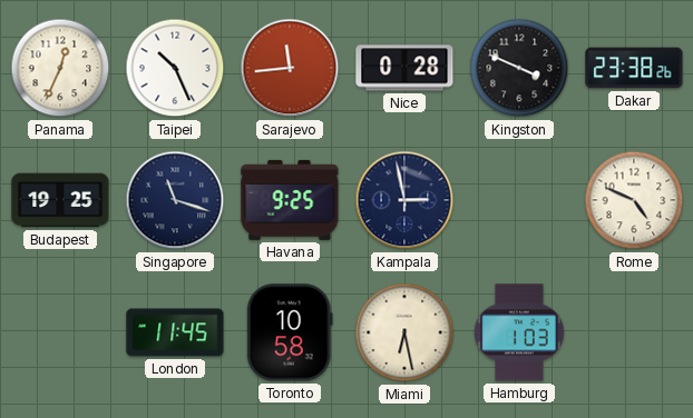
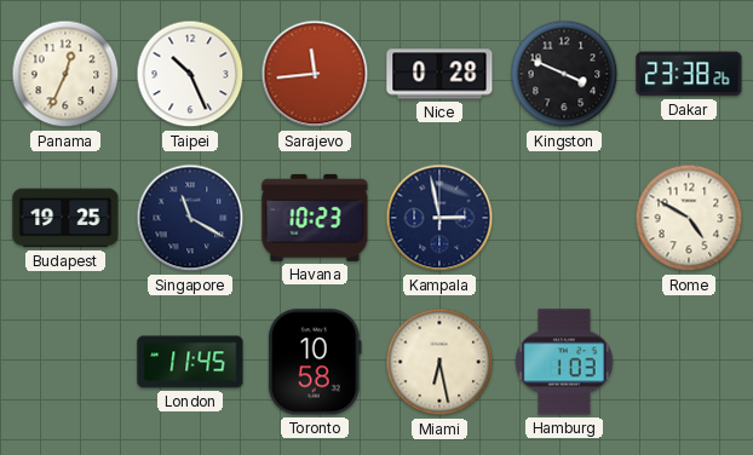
Singapore: 11:18 -> 11:20
Havana: 9:25 -> 10:23
Rome: 4:49 -> 4:50
